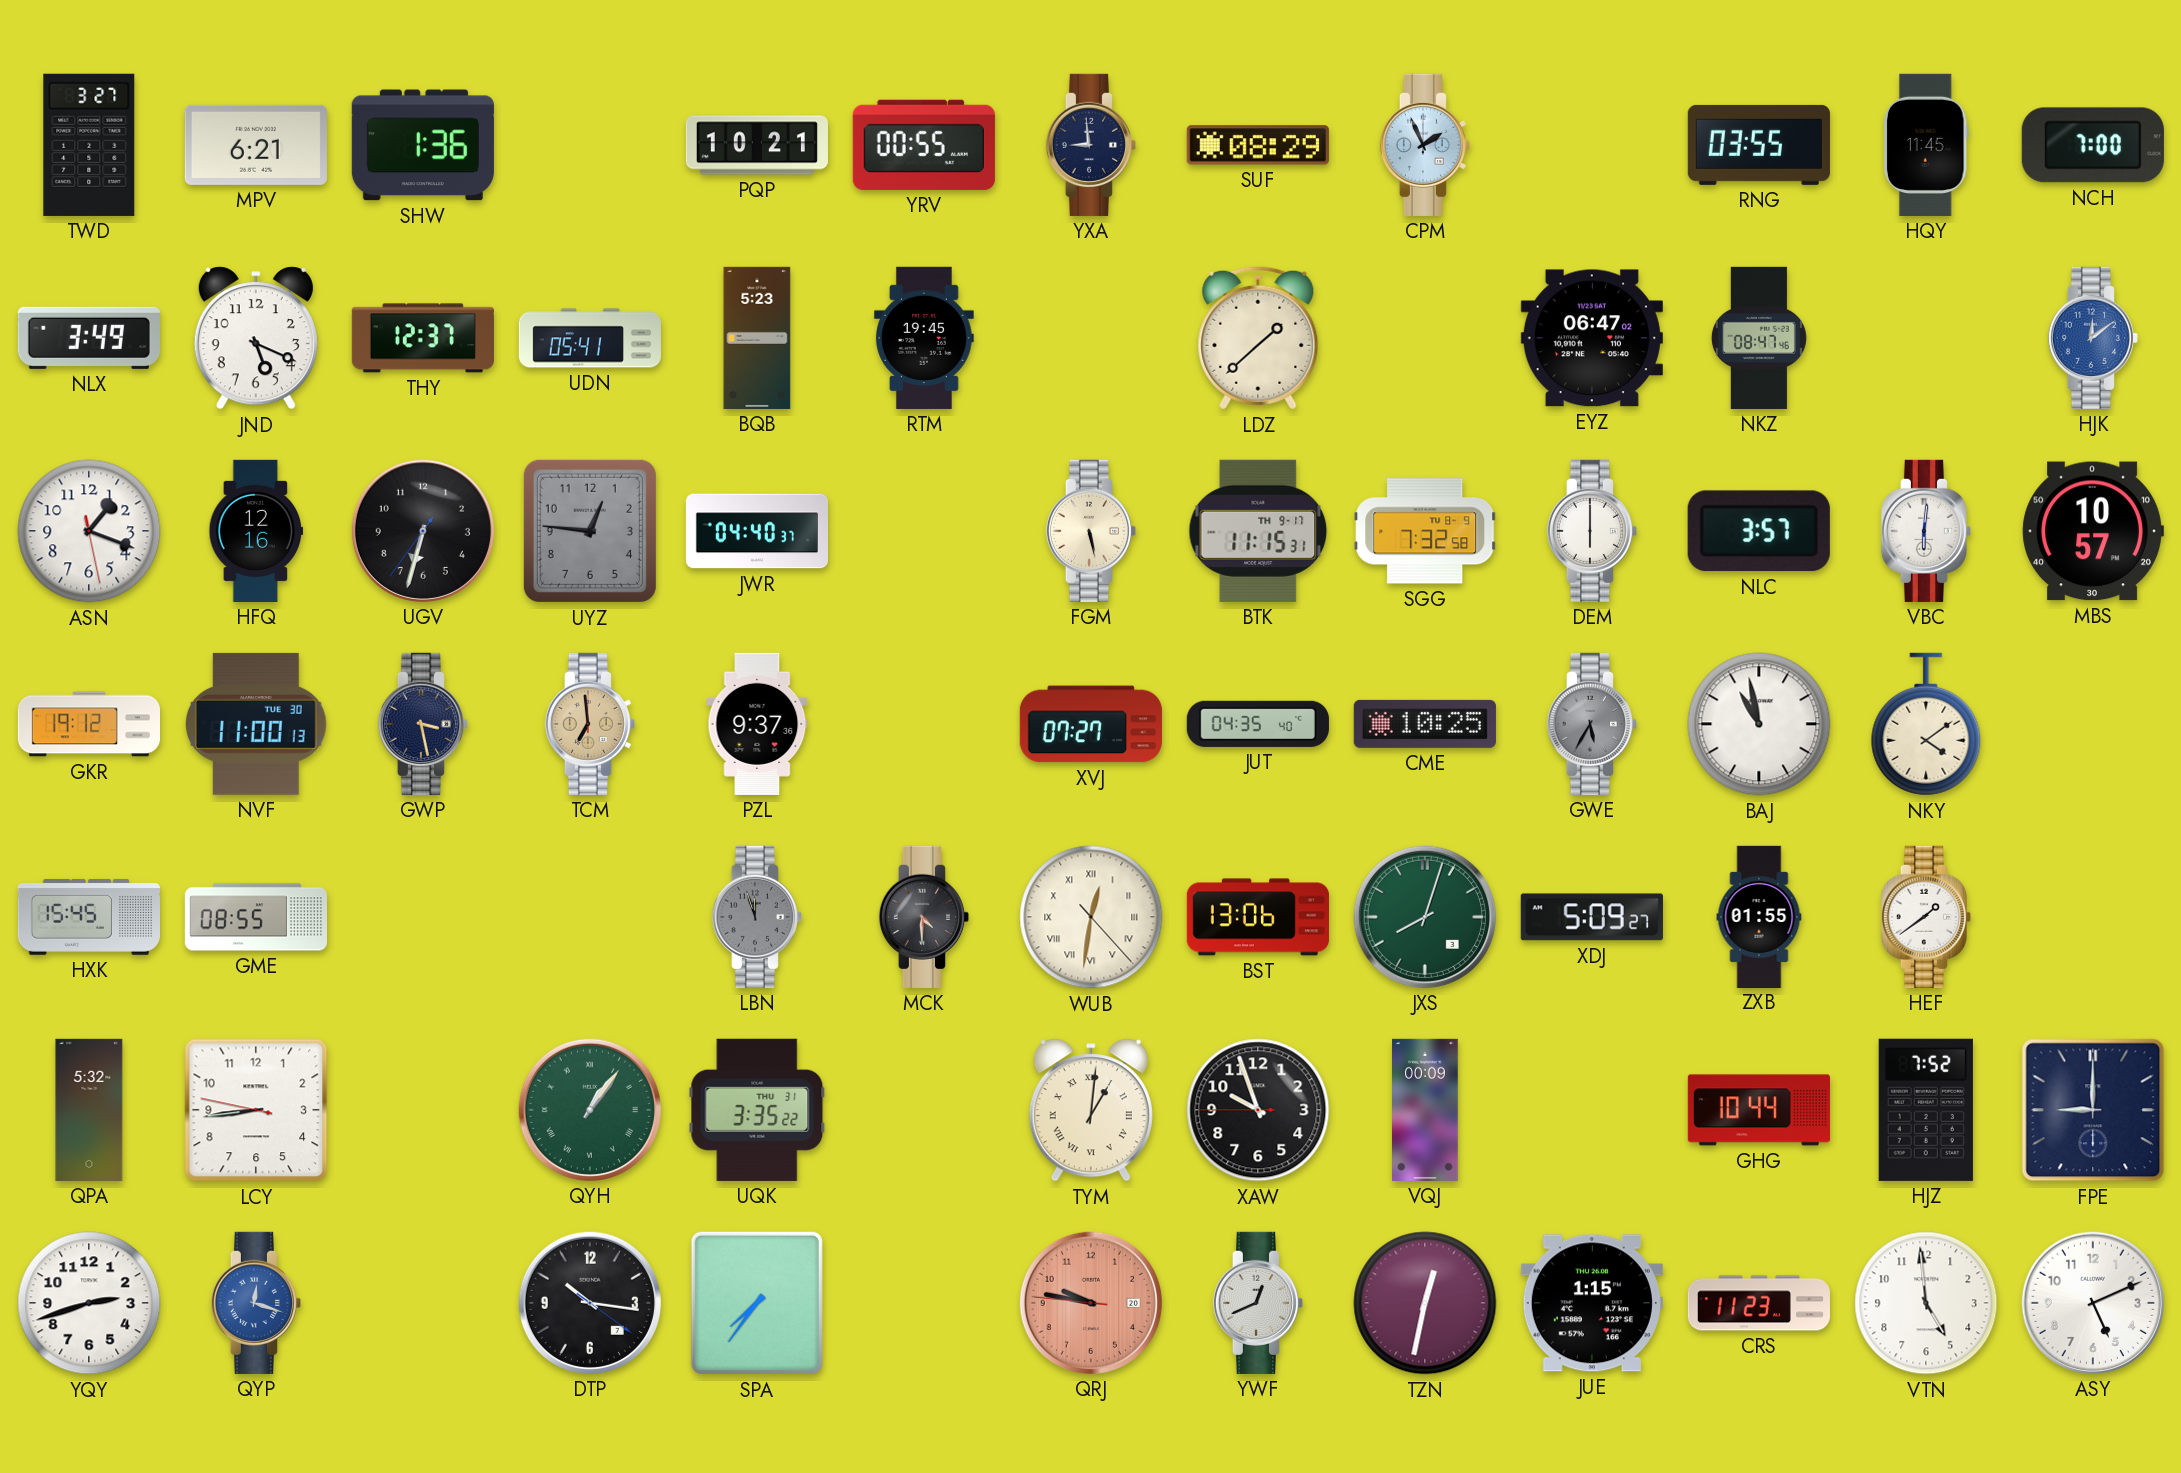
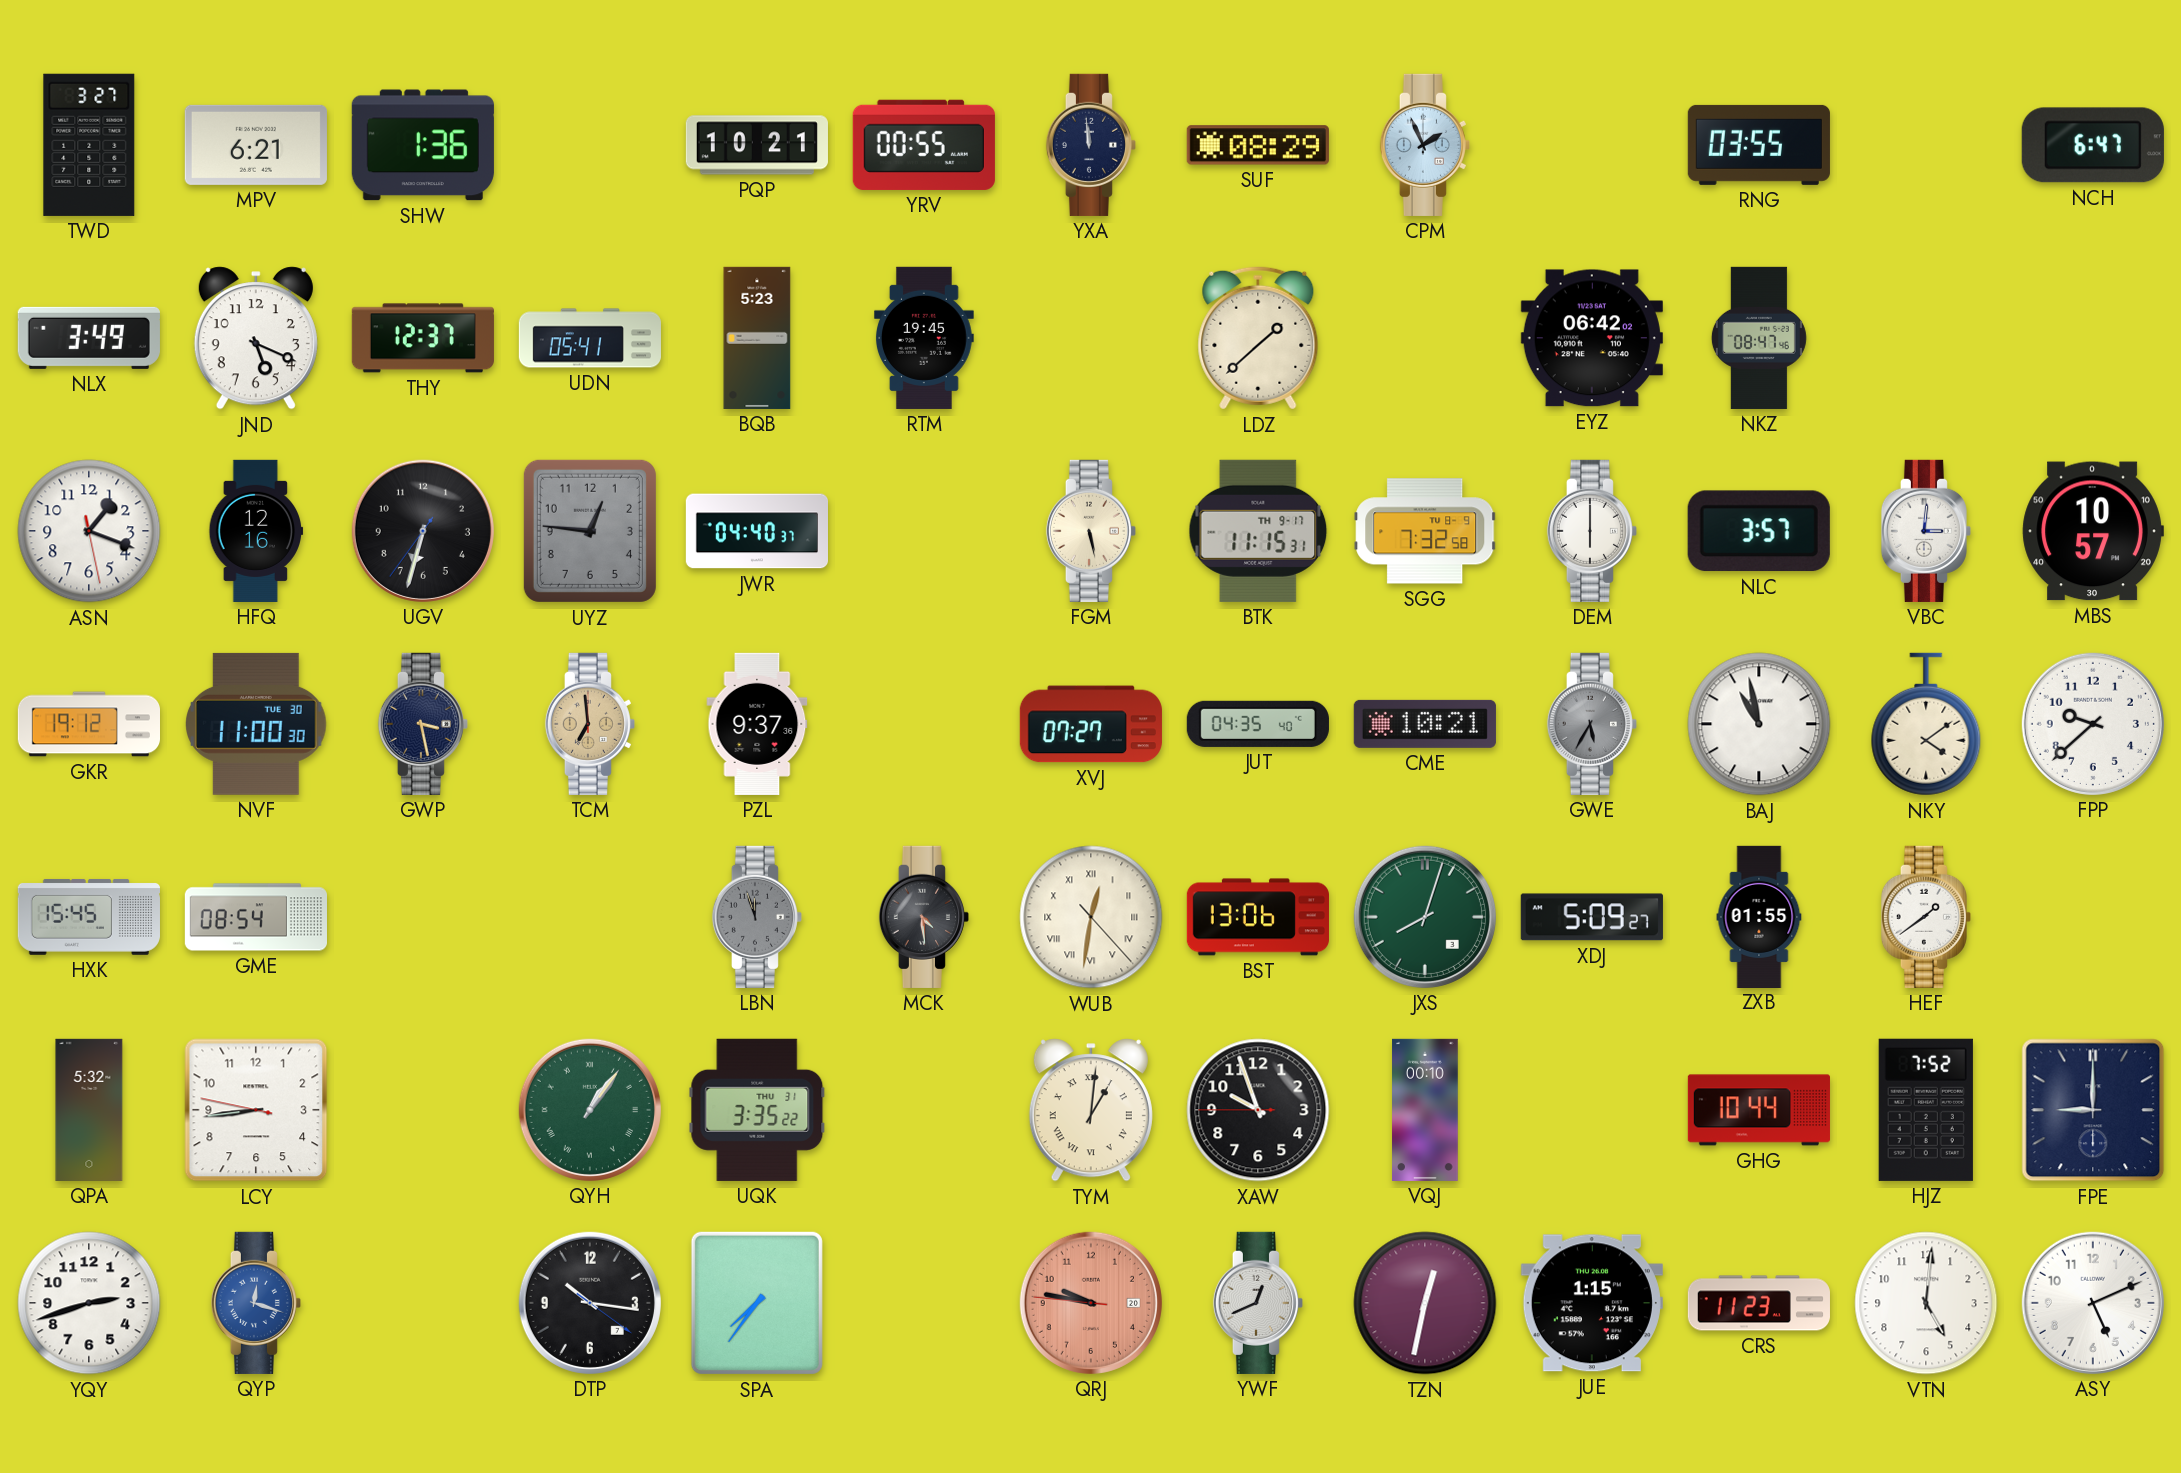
YXA: 8:59 -> 11:59
HQY: 11:45 -> none
NCH: 7:00 -> 6:47
EYZ: 06:47 -> 06:42
HJK: 12:09 -> none
VBC: 6:01 -> 3:01
NVF: 11:00:13 -> 11:00:30
CME: 10:25 -> 10:21
FPP: none -> 9:38
GME: 08:55 -> 08:54
MCK: 4:30 -> 4:29
VQJ: 00:09 -> 00:10
VTN: 4:59 -> 5:01
